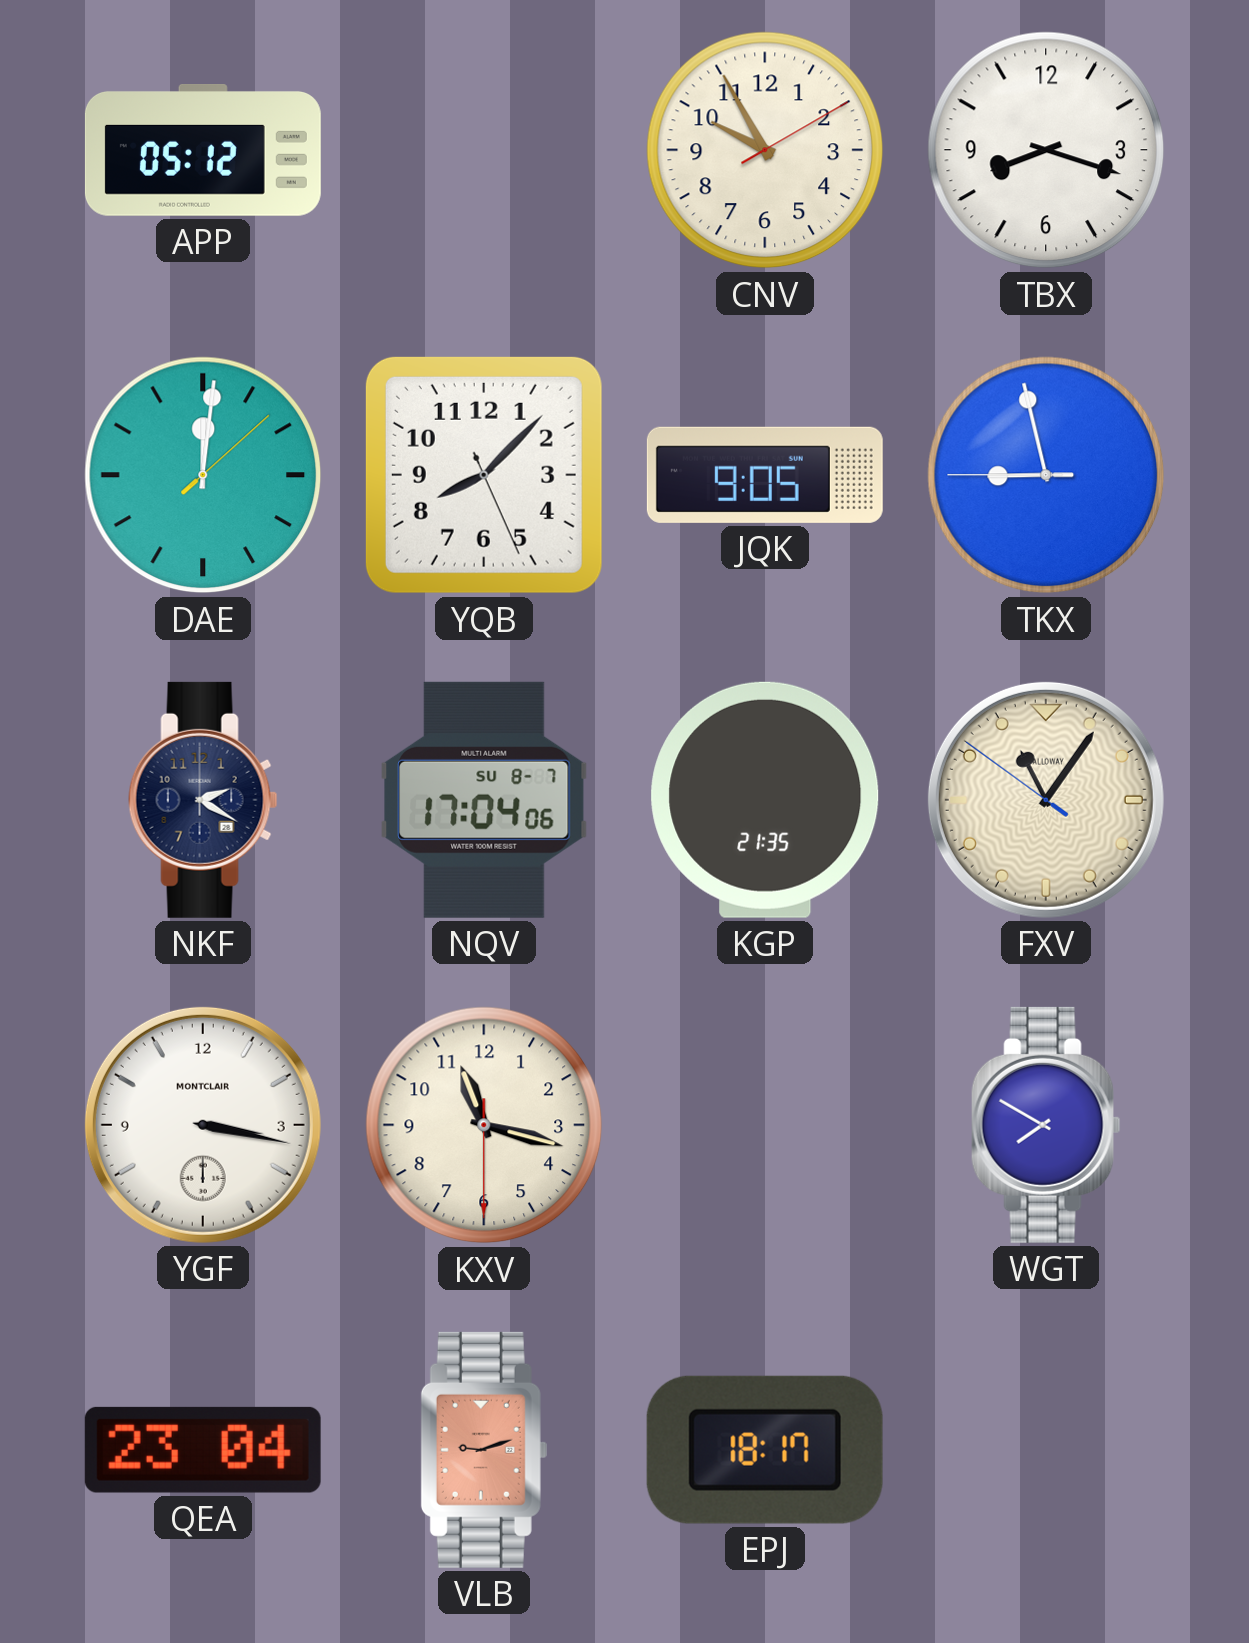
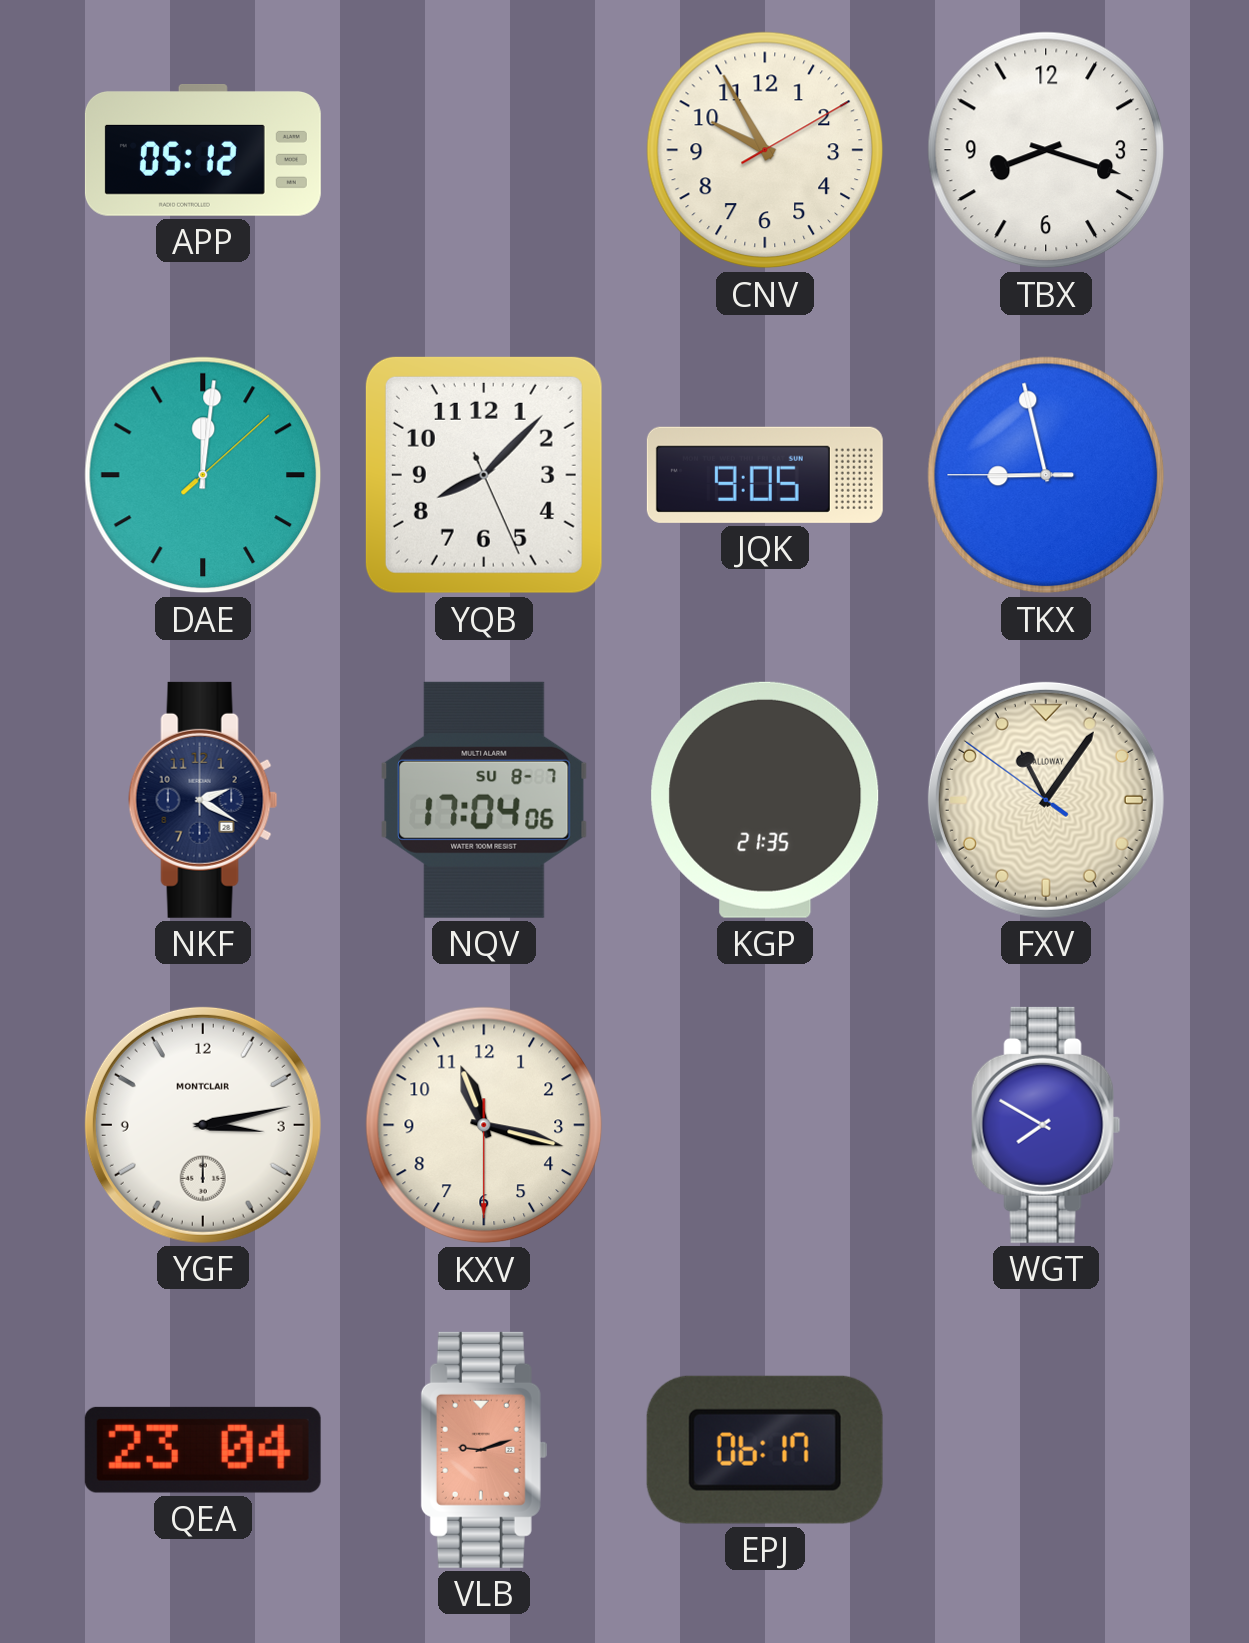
YGF: 3:17 -> 3:13
EPJ: 18:17 -> 06:17
